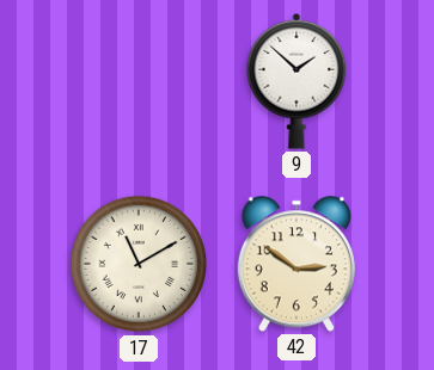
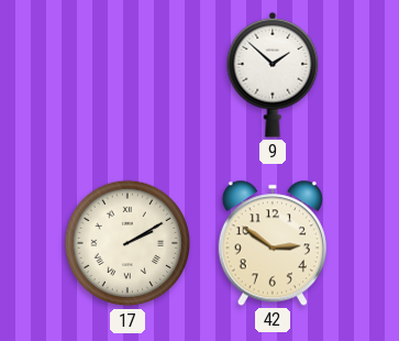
17: 11:10 -> 2:10
